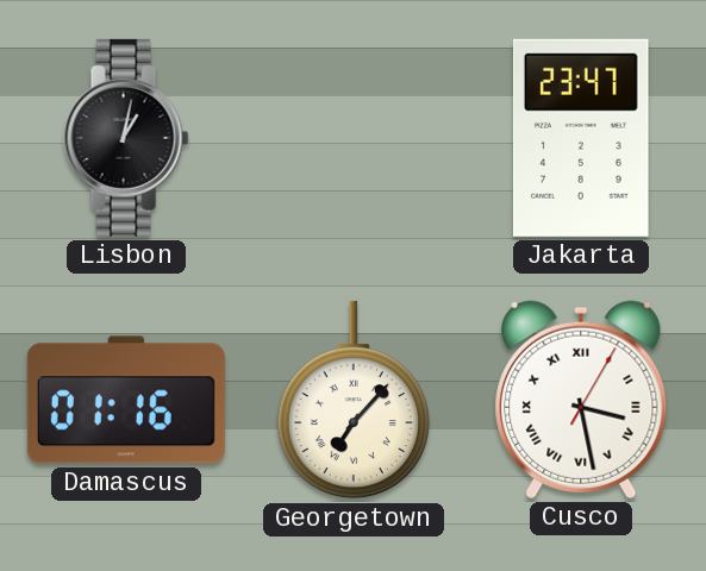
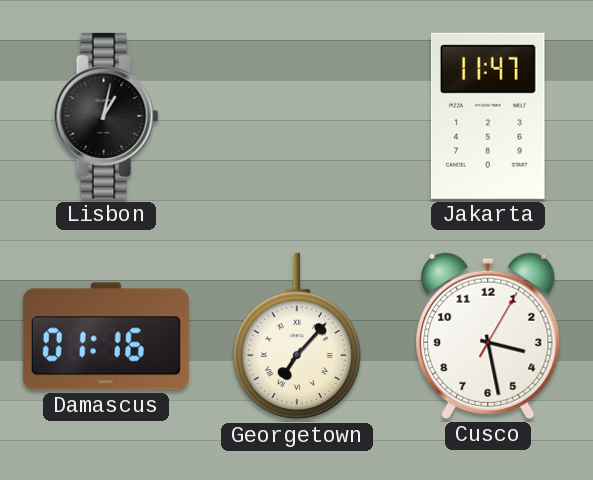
Jakarta: 23:47 -> 11:47
Cusco numerals: Roman -> Arabic
